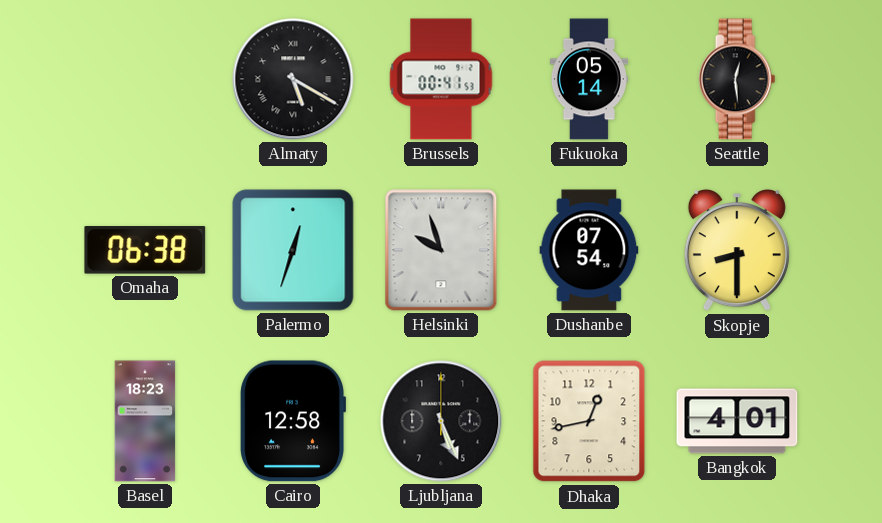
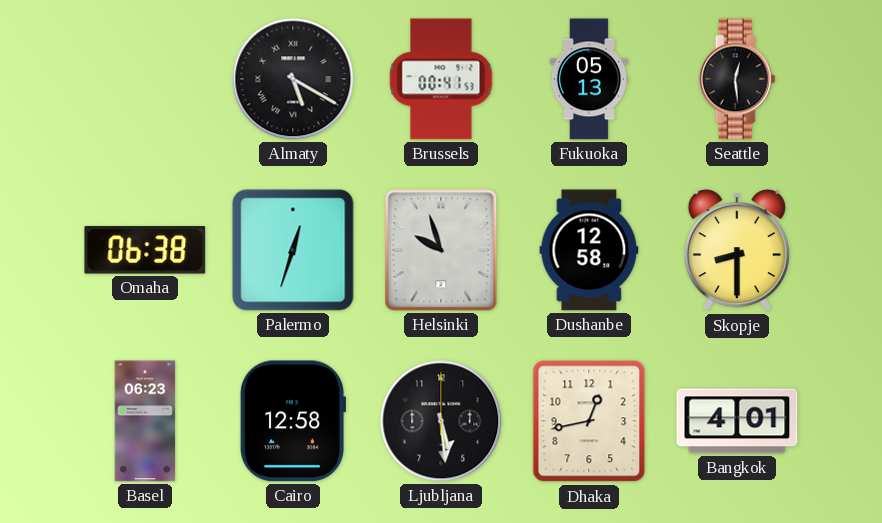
Fukuoka: 05:14 -> 05:13
Dushanbe: 07:54 -> 12:58
Basel: 18:23 -> 06:23
Ljubljana: 5:26 -> 5:29
